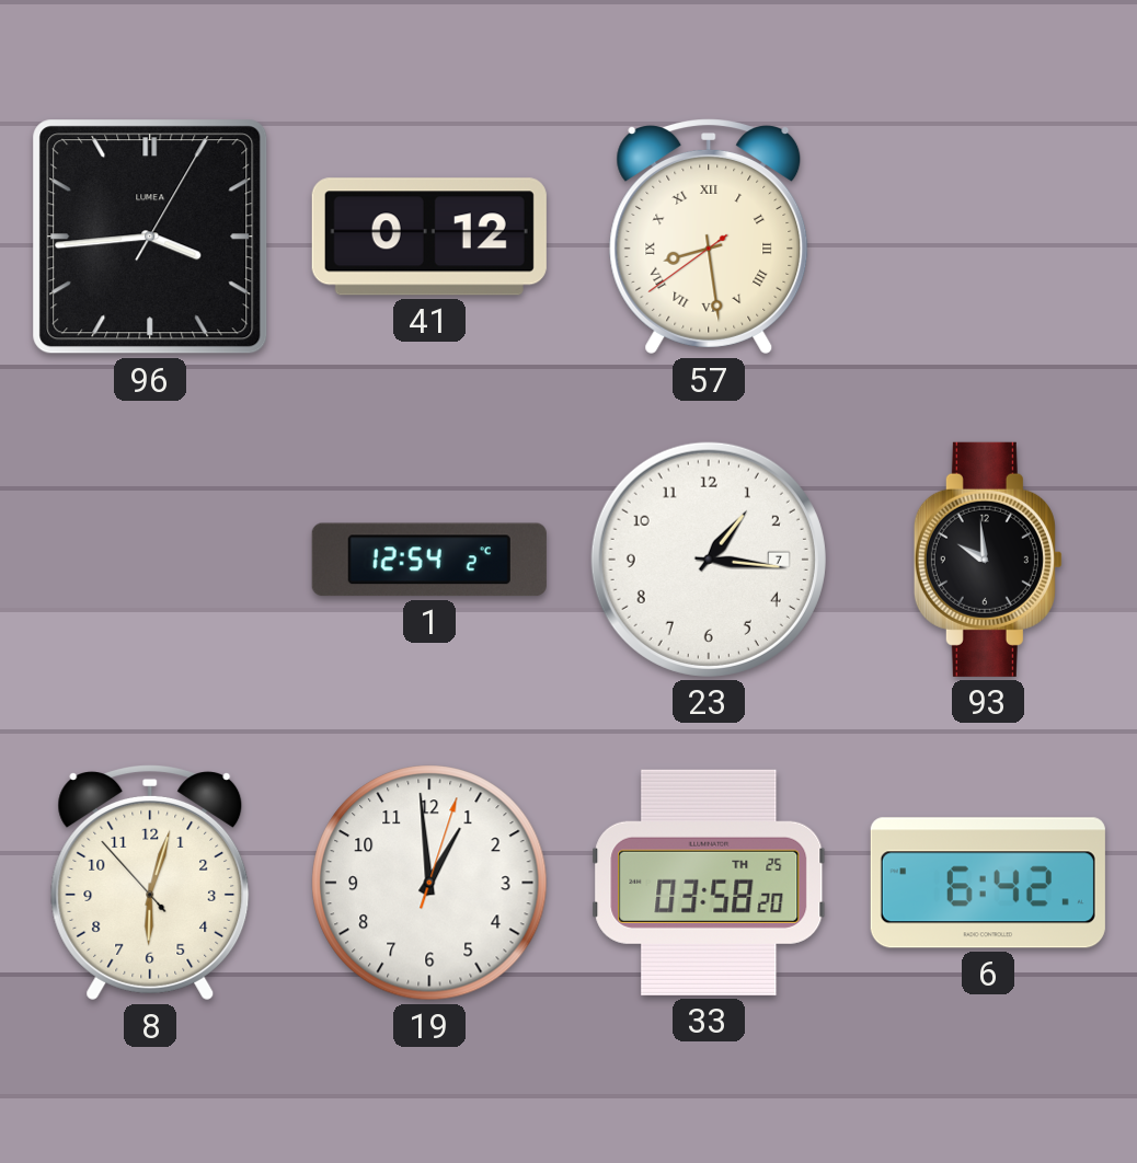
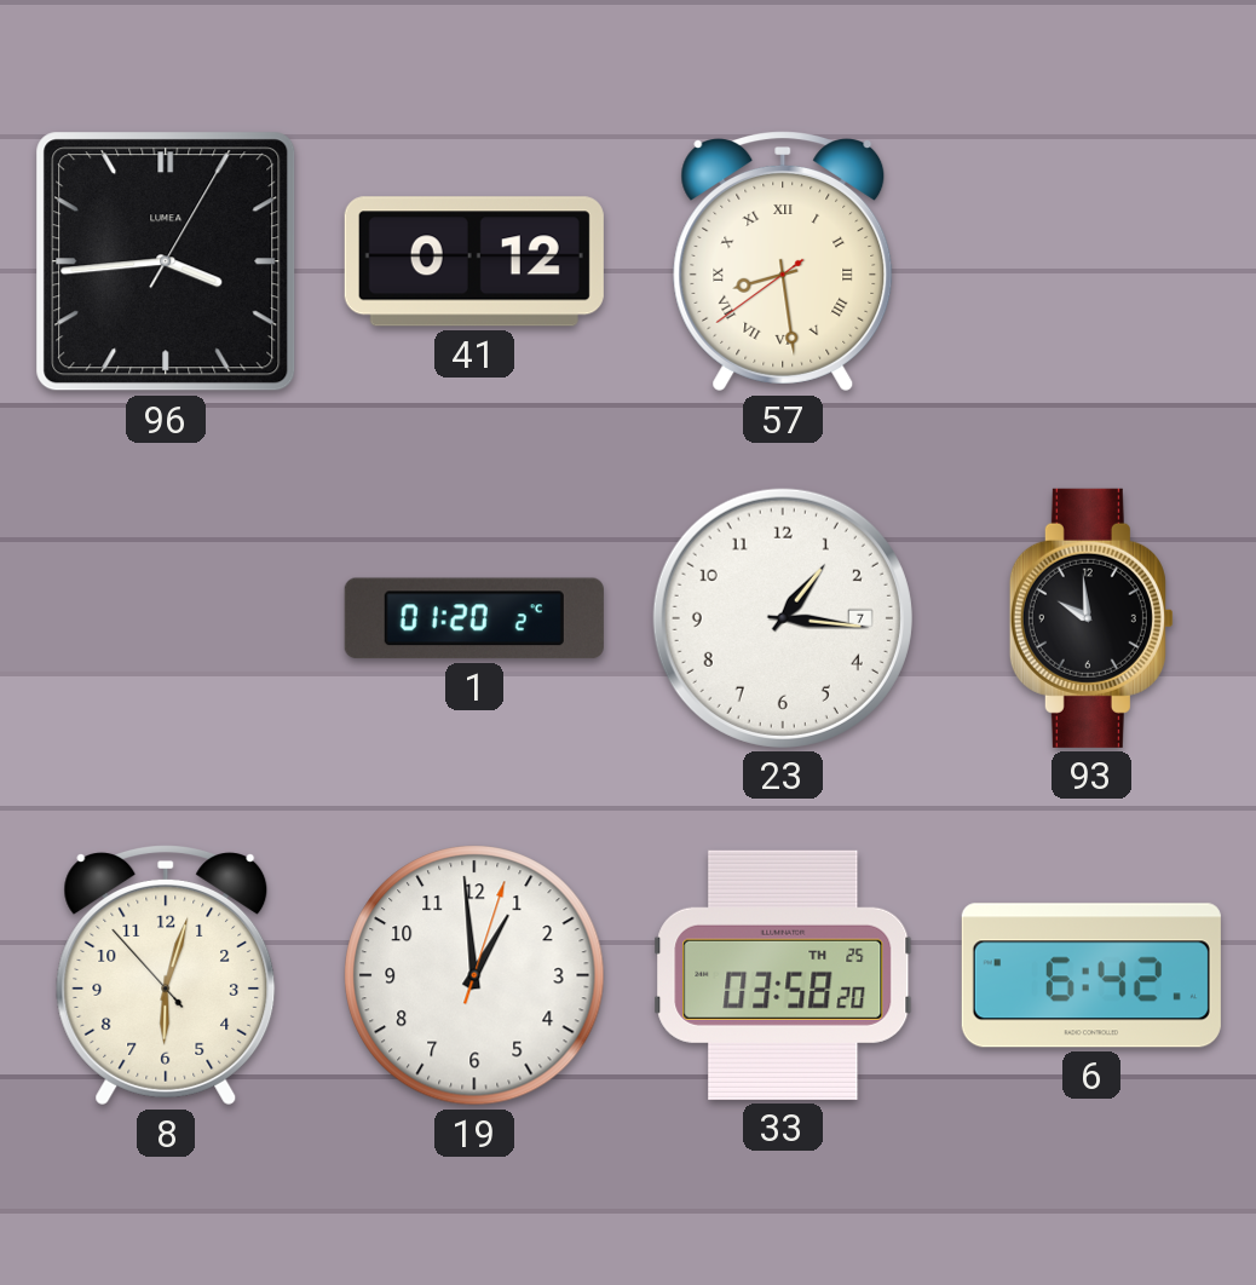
1: 12:54 -> 01:20
